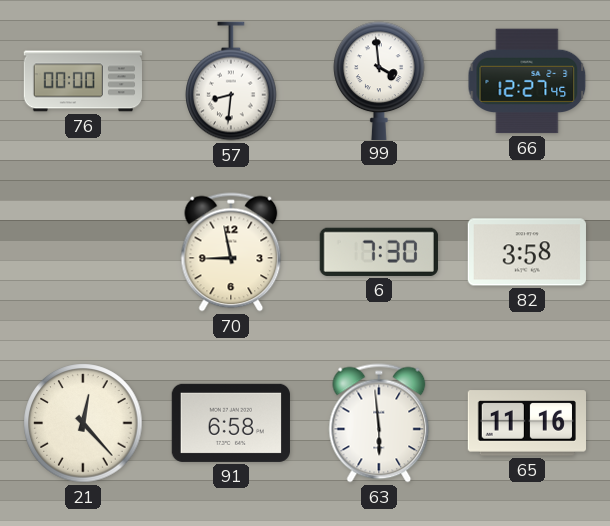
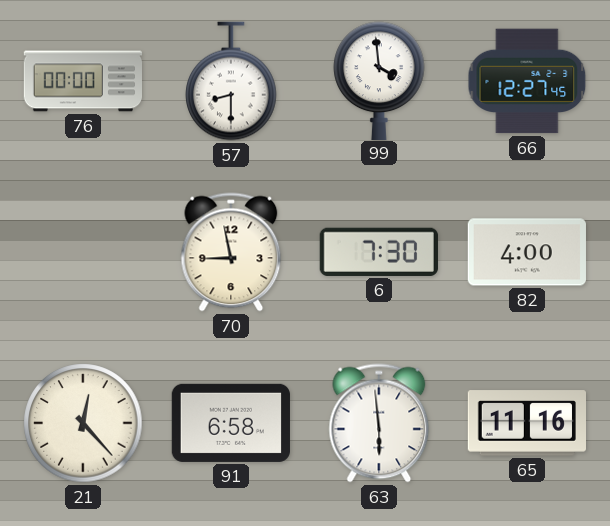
57: 8:31 -> 8:30
82: 3:58 -> 4:00
